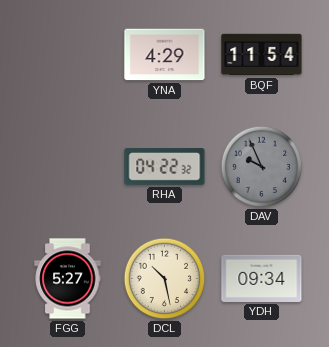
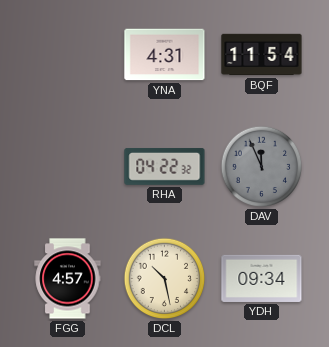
YNA: 4:29 -> 4:31
DAV: 9:56 -> 11:56
FGG: 5:27 -> 4:57
